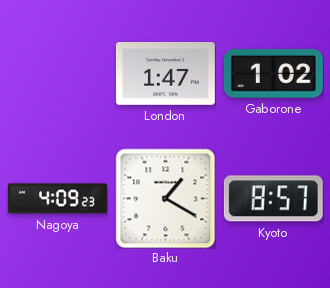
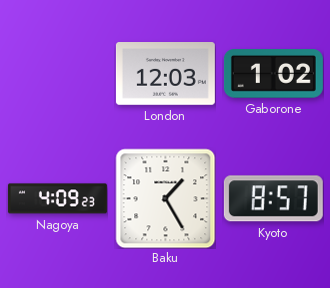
London: 1:47 -> 12:03
Baku: 1:20 -> 1:25
